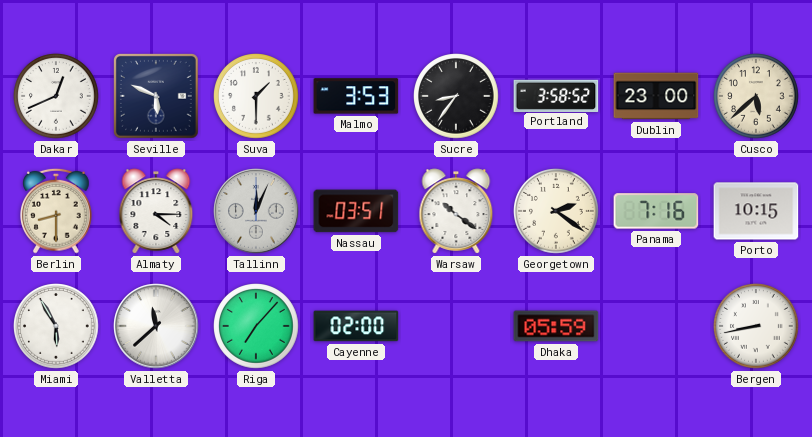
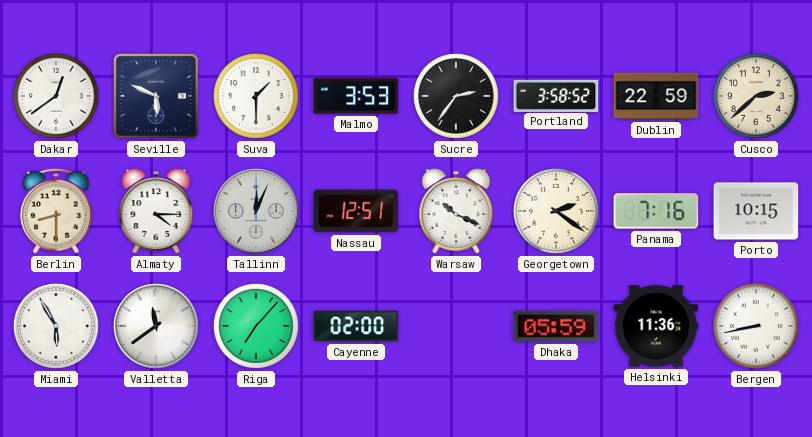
Dakar: 12:41 -> 12:39
Sucre: 8:36 -> 2:36
Dublin: 23:00 -> 22:59
Cusco: 5:38 -> 2:38
Nassau: 03:51 -> 12:51
Warsaw: 10:21 -> 10:19
Valletta: 11:38 -> 11:39
Helsinki: none -> 11:36
